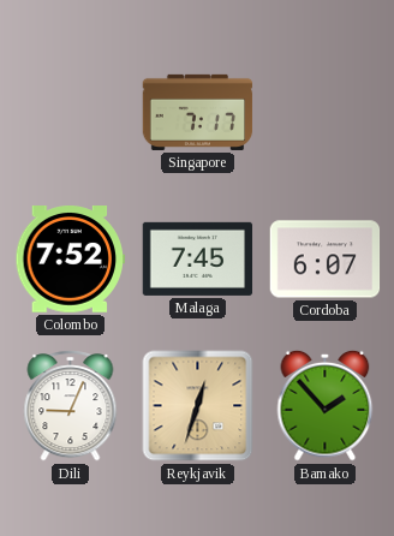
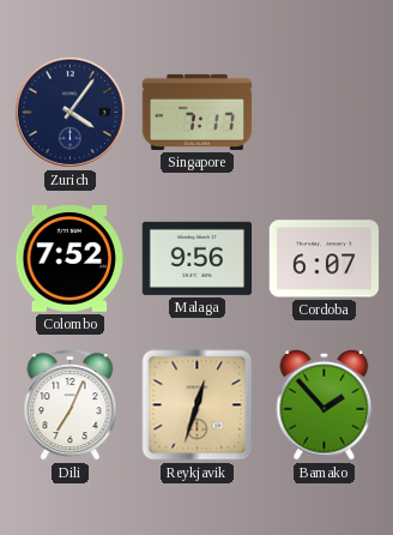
Zurich: none -> 4:06
Malaga: 7:45 -> 9:56
Dili: 9:04 -> 7:04
